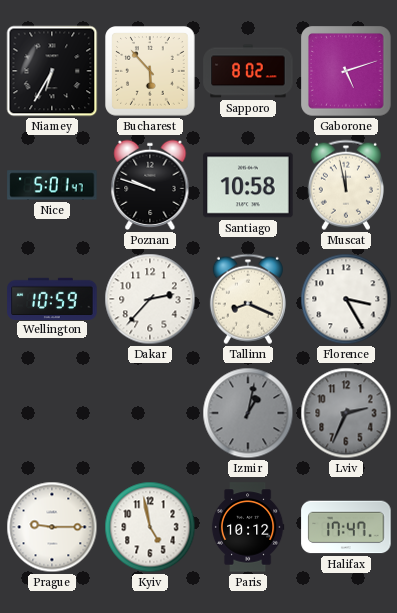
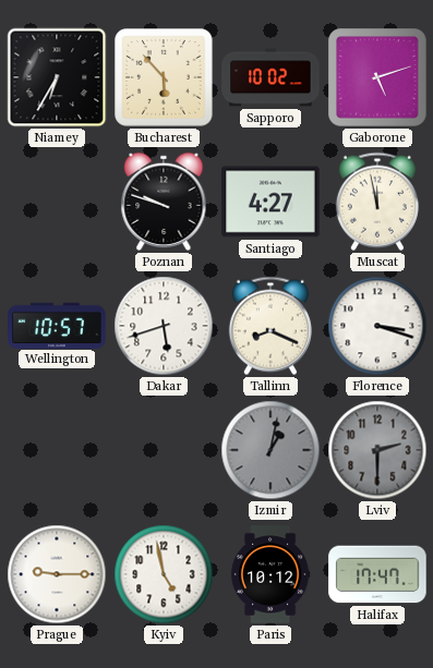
Sapporo: 8:02 -> 10:02
Nice: 5:01 -> none
Santiago: 10:58 -> 4:27
Wellington: 10:59 -> 10:57
Dakar: 2:37 -> 5:42
Florence: 3:25 -> 3:18
Lviv: 2:34 -> 2:30
